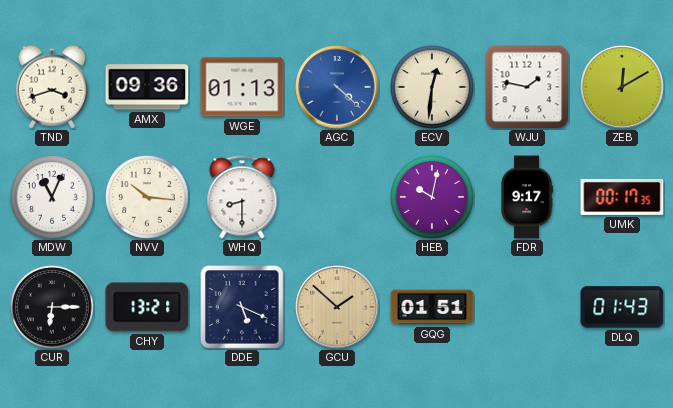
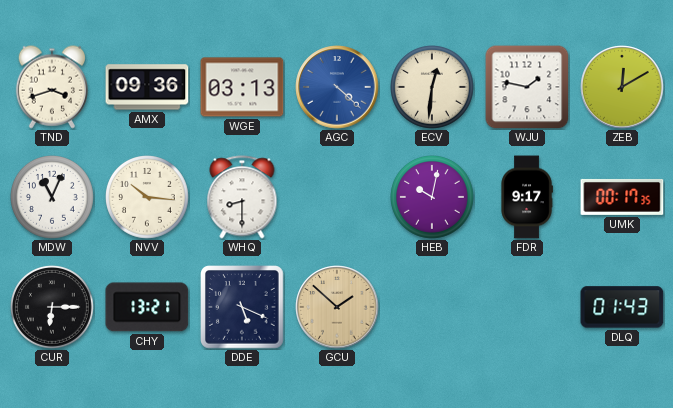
WGE: 01:13 -> 03:13
GQG: 01:51 -> none
